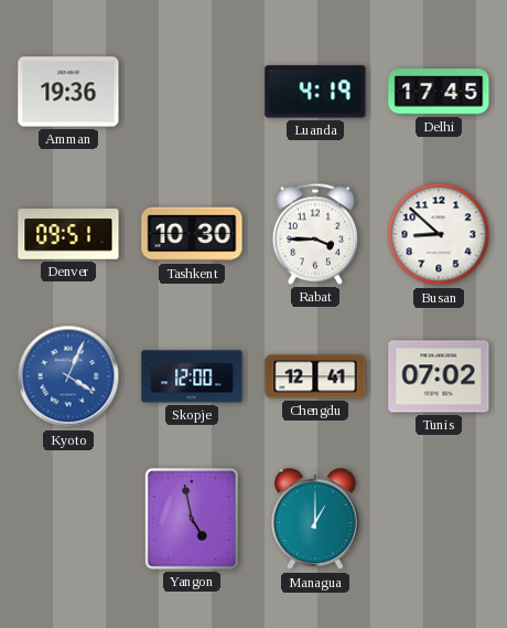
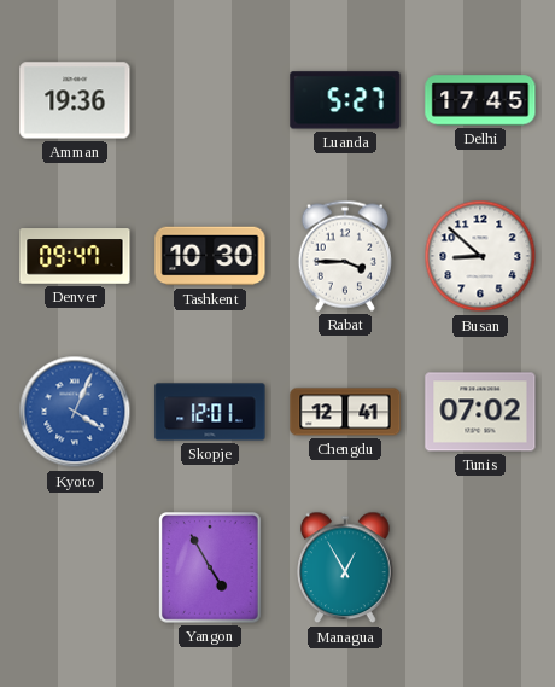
Luanda: 4:19 -> 5:27
Denver: 09:51 -> 09:47
Skopje: 12:00 -> 12:01
Yangon: 4:58 -> 4:55
Managua: 1:00 -> 12:55
